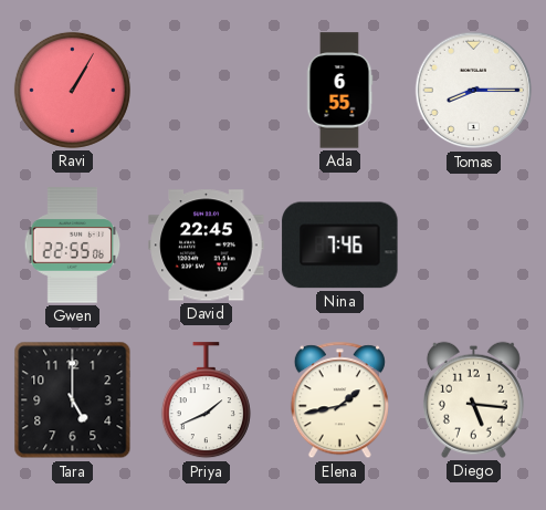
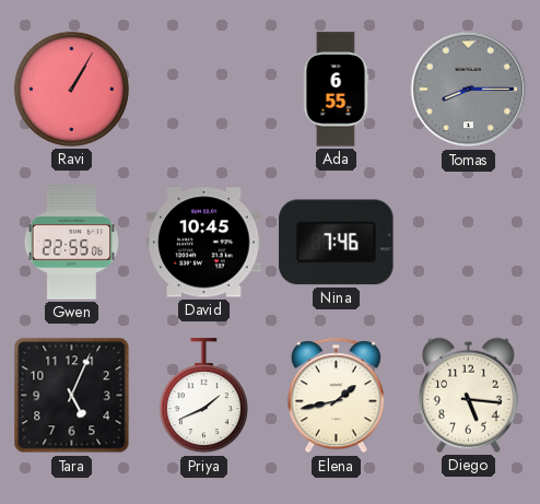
Tomas dial: white -> grey
David: 22:45 -> 10:45
Tara: 5:00 -> 5:04
